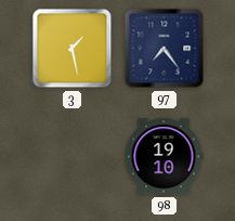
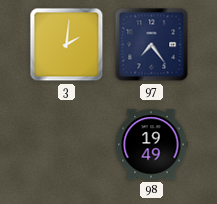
3: 1:28 -> 2:01
98: 19:10 -> 19:49
